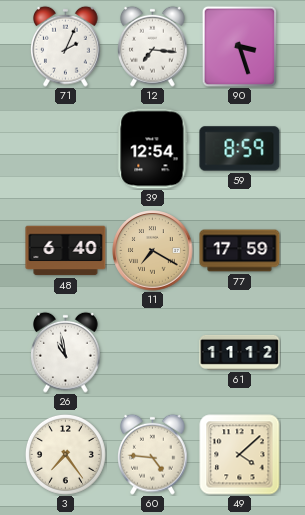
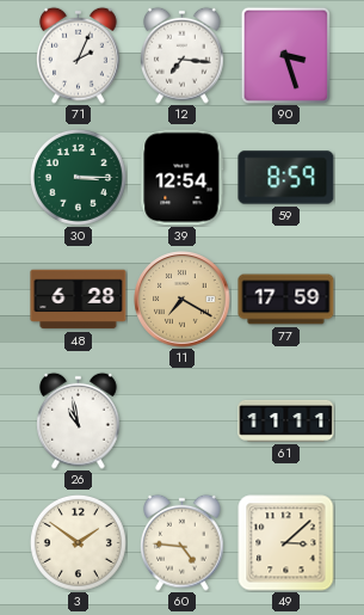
30: none -> 3:15
48: 6:40 -> 6:28
61: 11:12 -> 11:11
3: 7:24 -> 1:51
49: 4:08 -> 3:08
